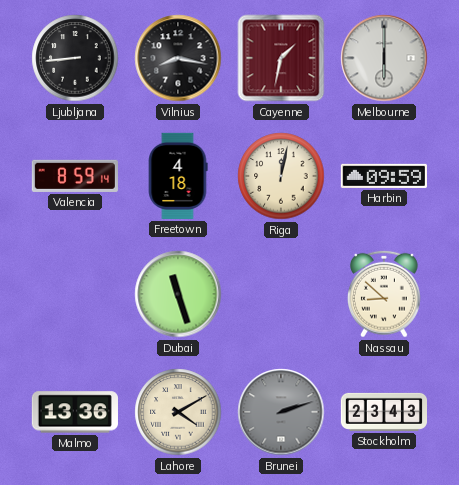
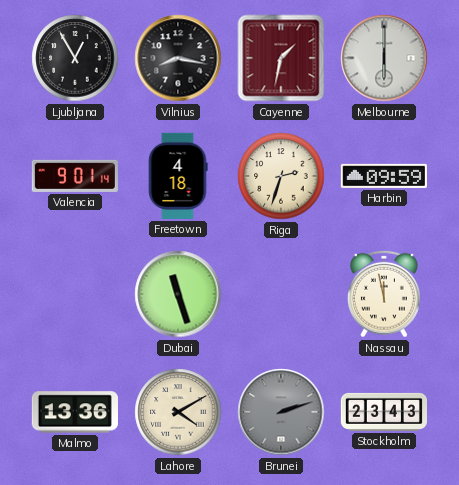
Ljubljana: 8:44 -> 12:55
Valencia: 8:59 -> 9:01
Riga: 12:02 -> 2:33
Nassau: 8:52 -> 11:58
